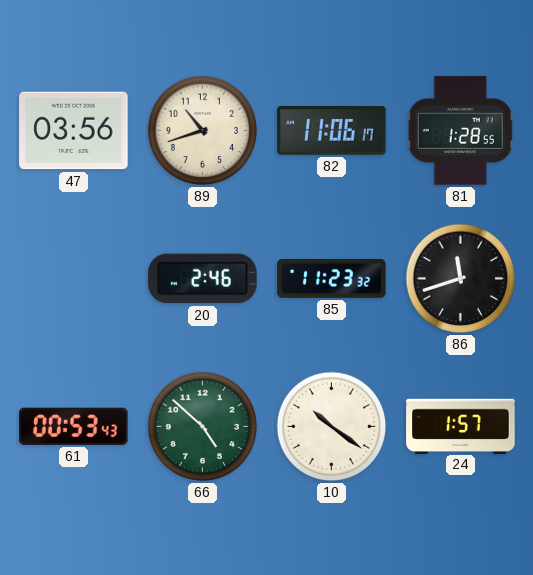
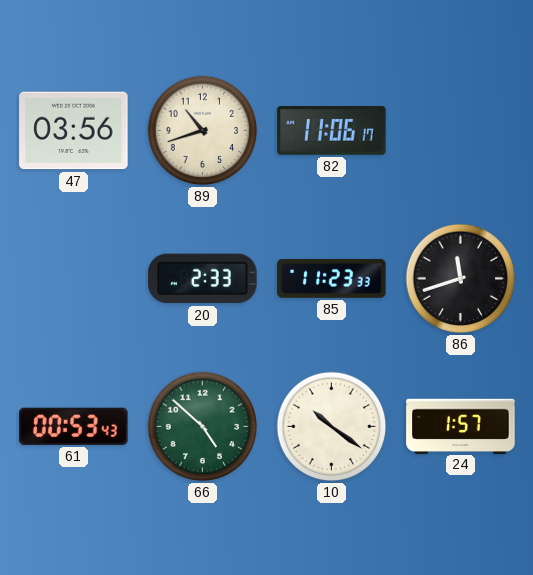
81: 1:28 -> none
20: 2:46 -> 2:33
85: 11:23:32 -> 11:23:33
